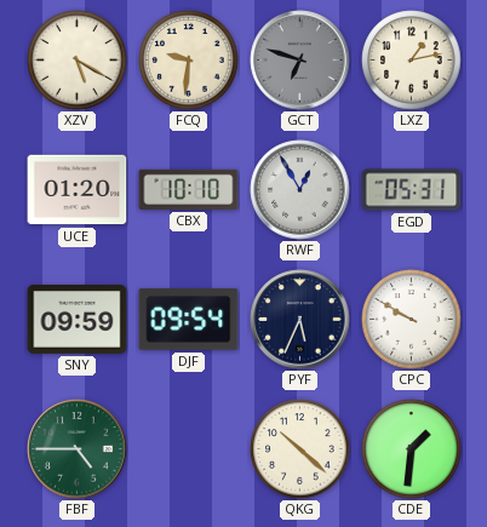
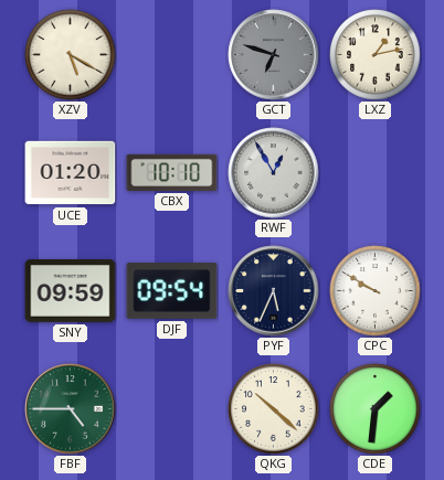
FCQ: 9:31 -> none
EGD: 05:31 -> none
